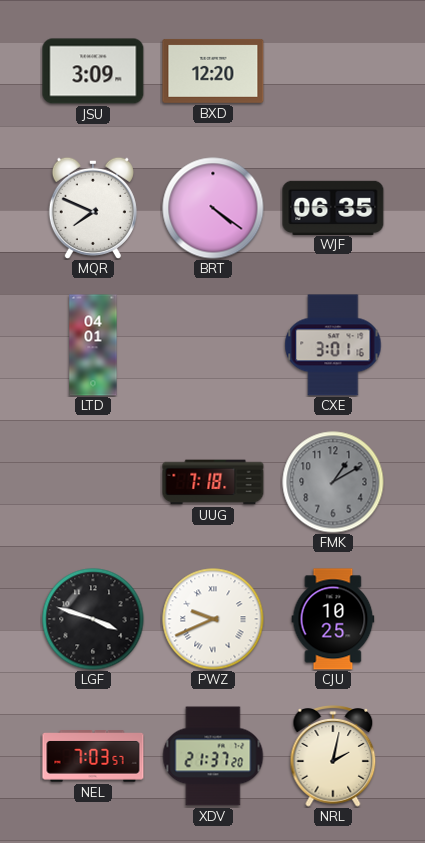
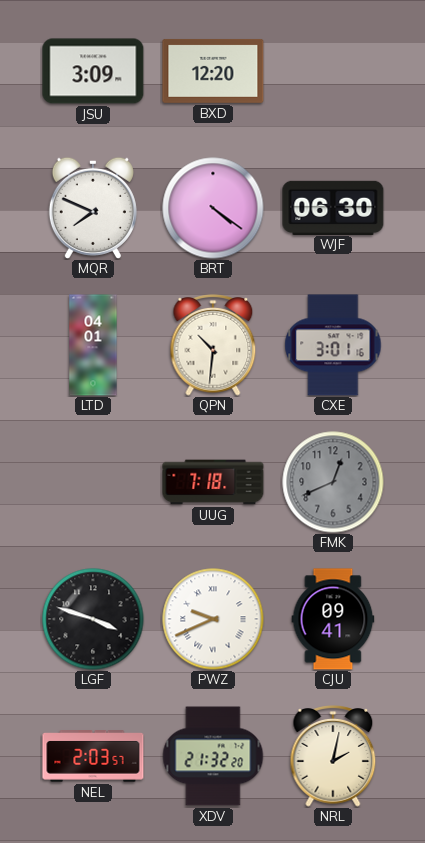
WJF: 06:35 -> 06:30
QPN: none -> 10:31
FMK: 1:10 -> 12:41
CJU: 10:25 -> 09:41
NEL: 7:03 -> 2:03
XDV: 21:37 -> 21:32
